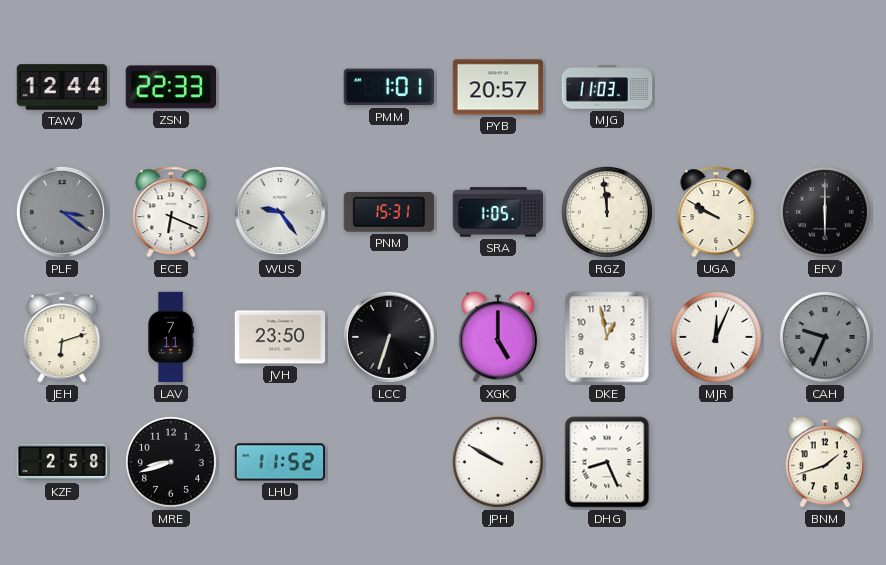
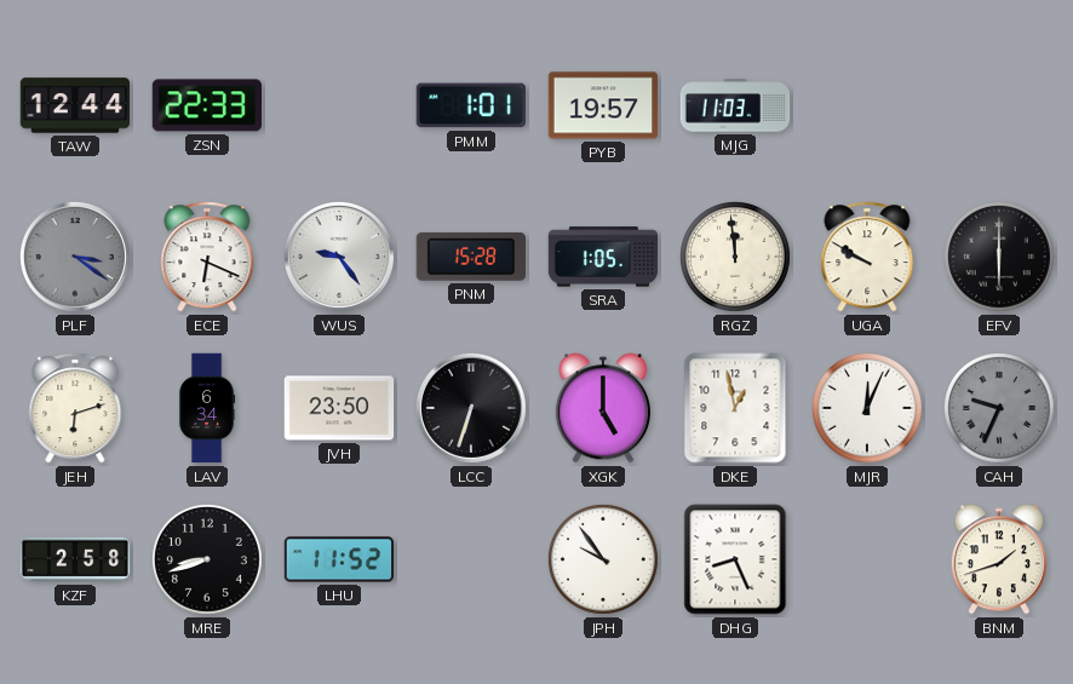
PYB: 20:57 -> 19:57
PNM: 15:31 -> 15:28
LAV: 7:11 -> 6:34
JPH: 9:50 -> 9:54
